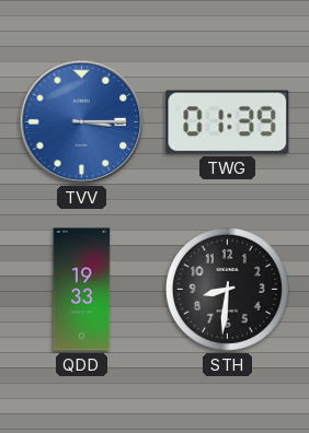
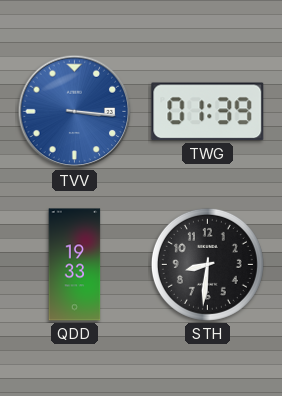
TVV: 3:15 -> 3:16
